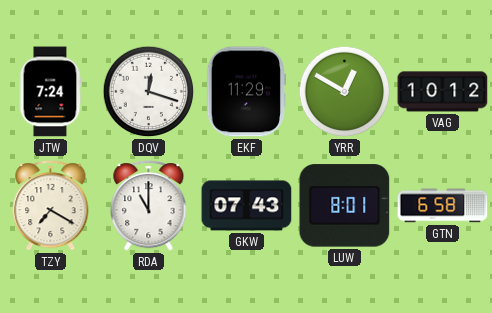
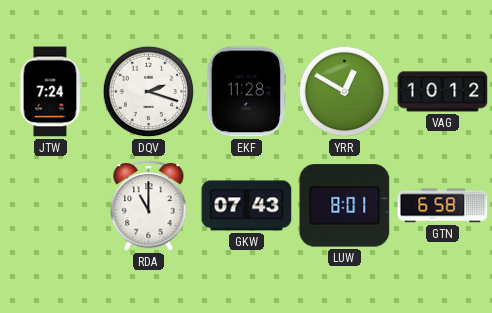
DQV: 12:18 -> 2:18
EKF: 11:29 -> 11:28
TZY: 7:20 -> none
